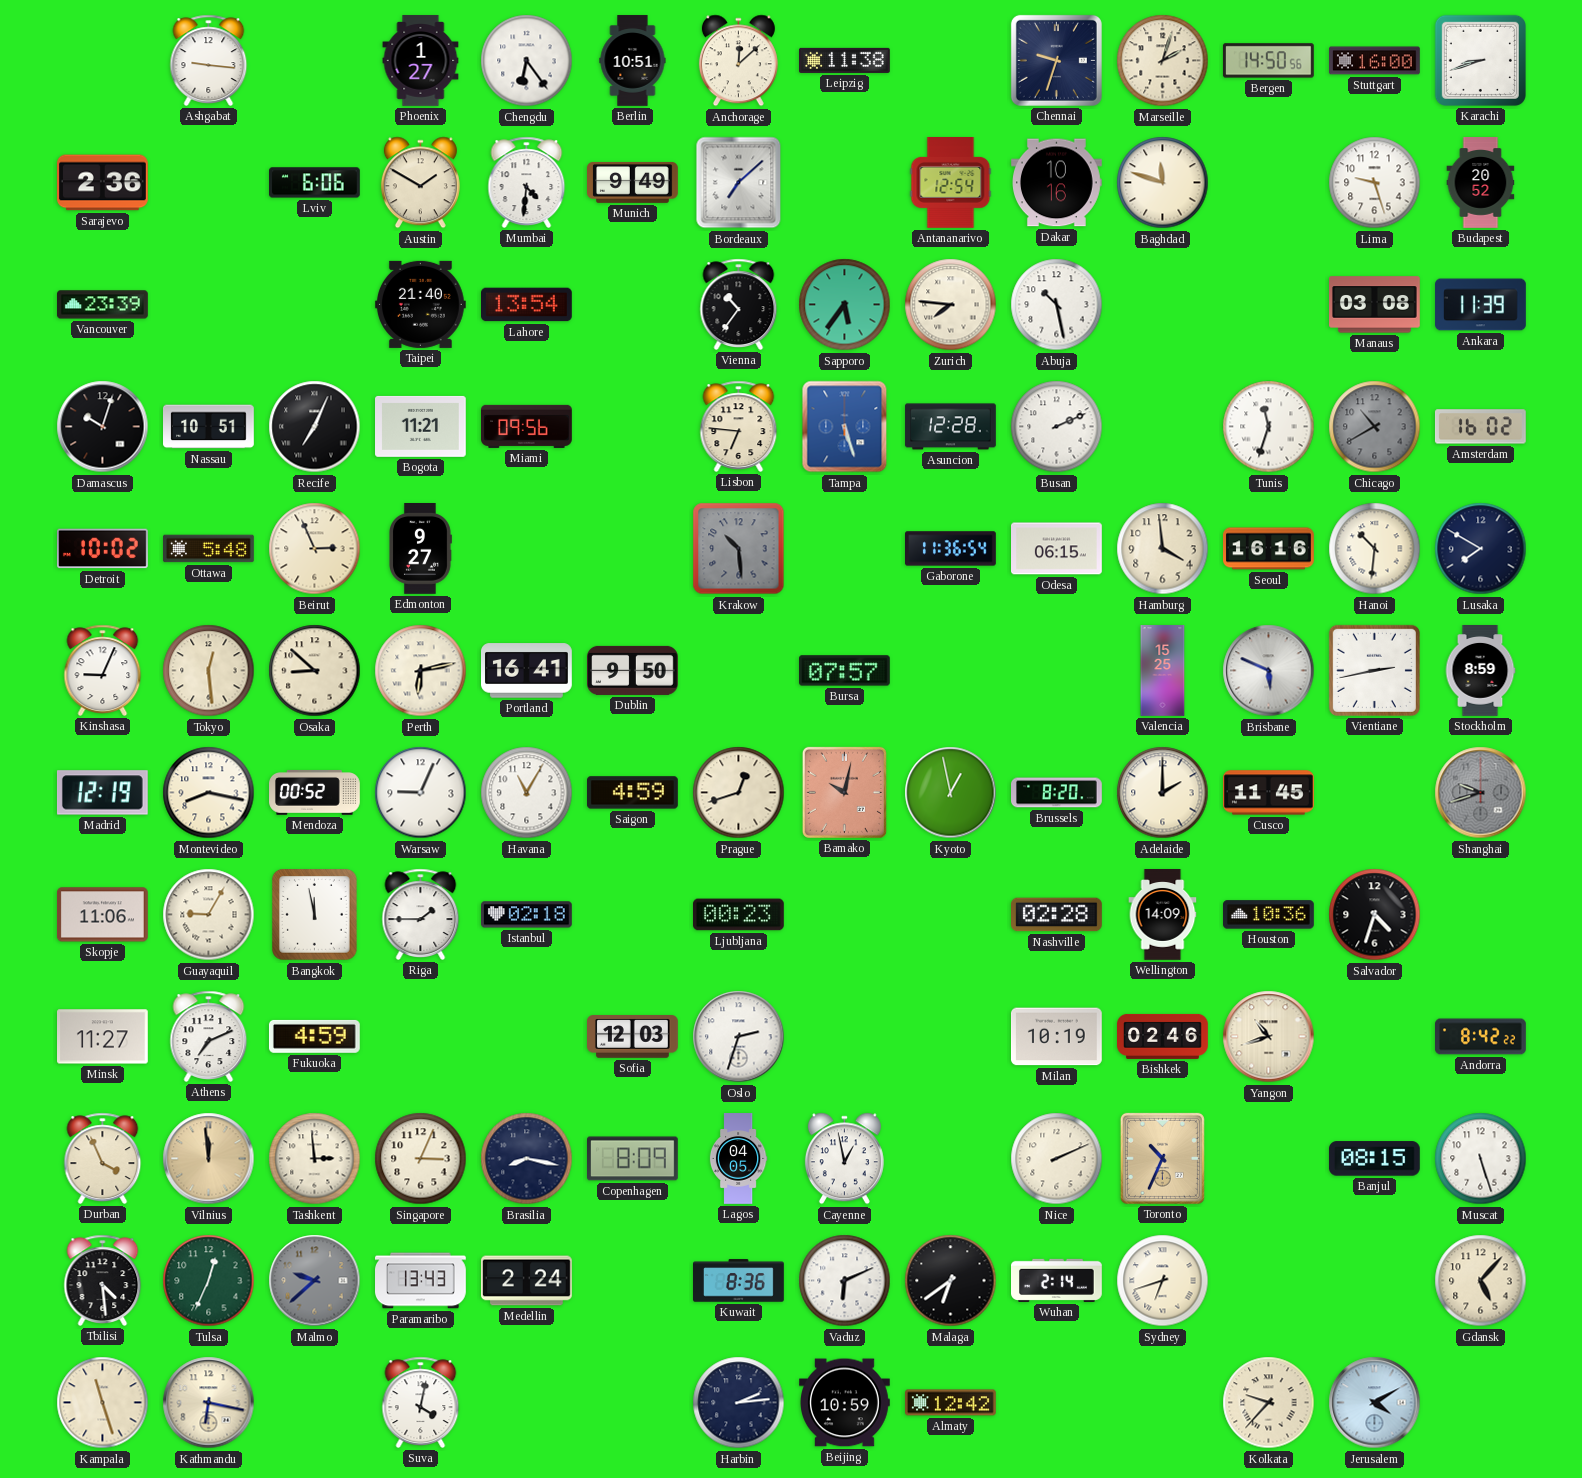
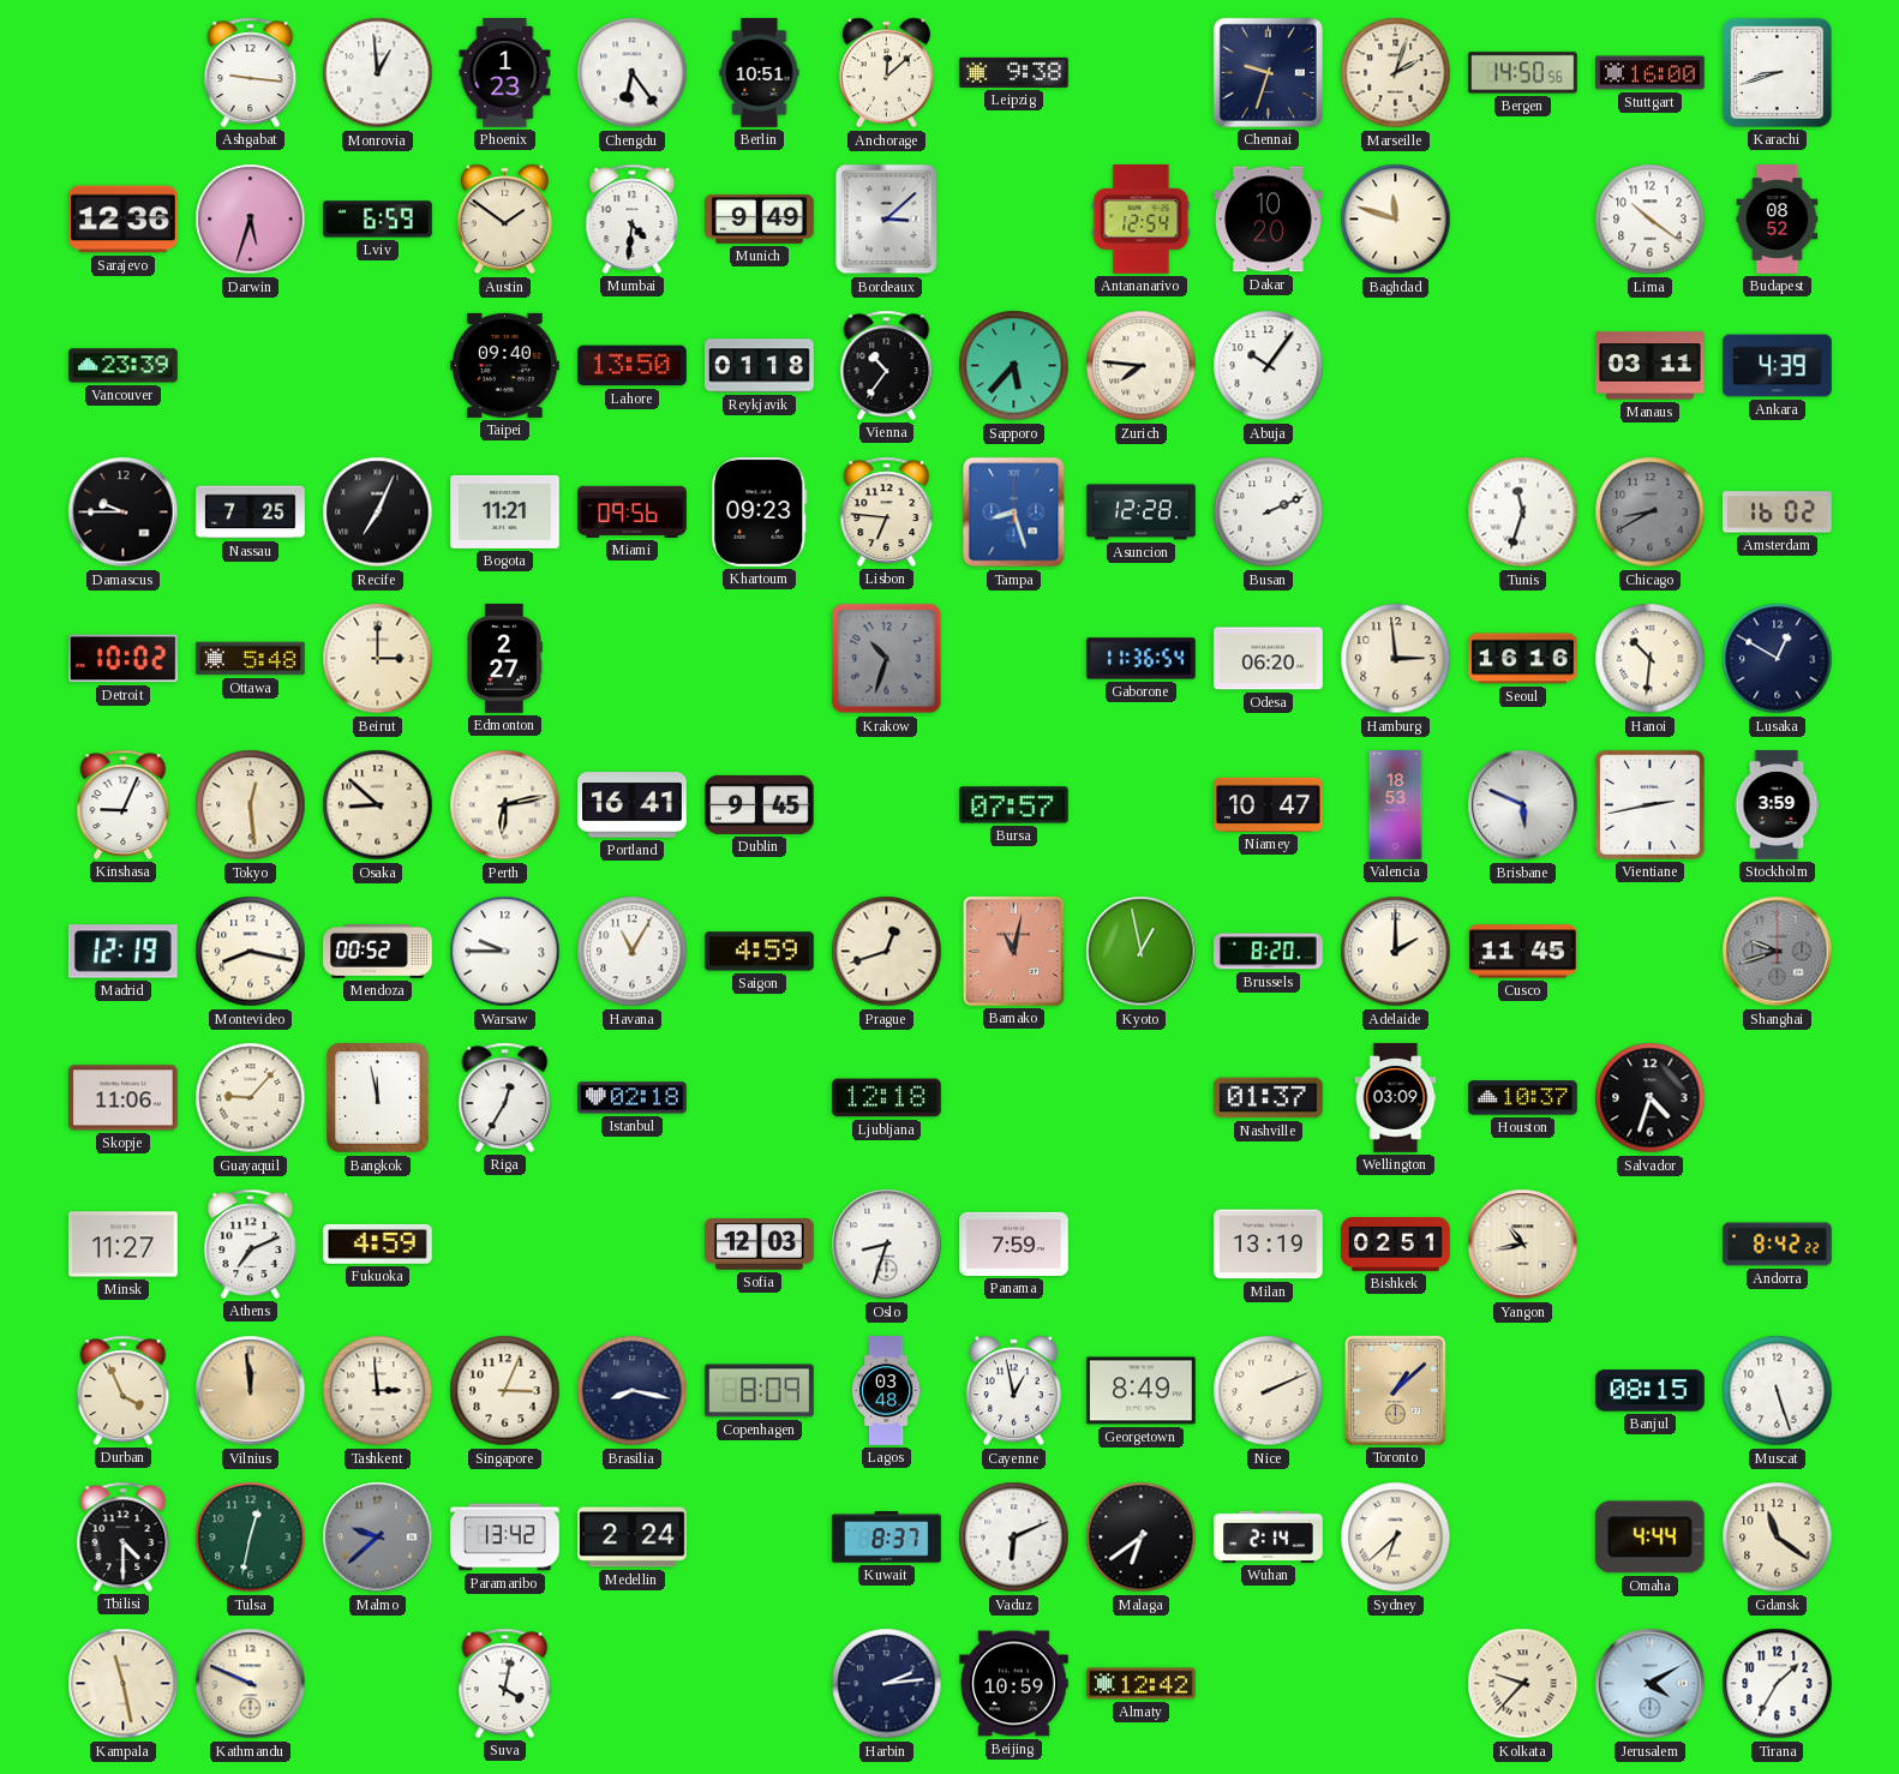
Monrovia: none -> 12:59
Phoenix: 1:27 -> 1:23
Leipzig: 11:38 -> 9:38
Sarajevo: 2:36 -> 12:36
Darwin: none -> 5:33
Lviv: 6:06 -> 6:59
Austin: 1:50 -> 1:51
Bordeaux: 7:08 -> 3:08
Dakar: 10:16 -> 10:20
Lima: 9:27 -> 10:21
Budapest: 20:52 -> 08:52
Taipei: 21:40 -> 09:40
Lahore: 13:54 -> 13:50
Reykjavik: none -> 01:18
Sapporo: 5:36 -> 5:37
Abuja: 10:28 -> 10:06
Manaus: 03:08 -> 03:11
Ankara: 11:39 -> 4:39
Damascus: 10:03 -> 9:45
Nassau: 10:51 -> 7:25
Khartoum: none -> 09:23
Tampa: 5:27 -> 8:27
Chicago: 10:40 -> 8:40
Beirut: 2:56 -> 3:00
Edmonton: 9:27 -> 2:27
Krakow: 10:29 -> 10:33
Odesa: 06:15 -> 06:20
Hamburg: 3:59 -> 2:59
Lusaka: 7:50 -> 12:50
Dublin: 9:50 -> 9:45
Niamey: none -> 10:47
Valencia: 15:25 -> 18:53
Stockholm: 8:59 -> 3:59
Warsaw: 9:04 -> 9:45
Bamako: 10:02 -> 11:02
Guayaquil: 9:05 -> 9:07
Riga: 1:45 -> 12:35
Ljubljana: 00:23 -> 12:18
Nashville: 02:28 -> 01:37
Wellington: 14:09 -> 03:09
Houston: 10:36 -> 10:37
Oslo: 2:33 -> 8:33
Panama: none -> 7:59
Milan: 10:19 -> 13:19
Bishkek: 02:46 -> 02:51
Yangon: 10:42 -> 10:43
Lagos: 04:05 -> 03:48
Georgetown: none -> 8:49
Toronto: 10:34 -> 1:08
Tbilisi: 4:29 -> 4:30
Tulsa: 12:34 -> 12:32
Paramaribo: 13:43 -> 13:42
Kuwait: 8:36 -> 8:37
Sydney: 6:42 -> 6:38
Omaha: none -> 4:44
Gdansk: 5:07 -> 11:21
Kampala: 11:27 -> 11:28
Kathmandu: 6:17 -> 9:49
Tirana: none -> 1:35
